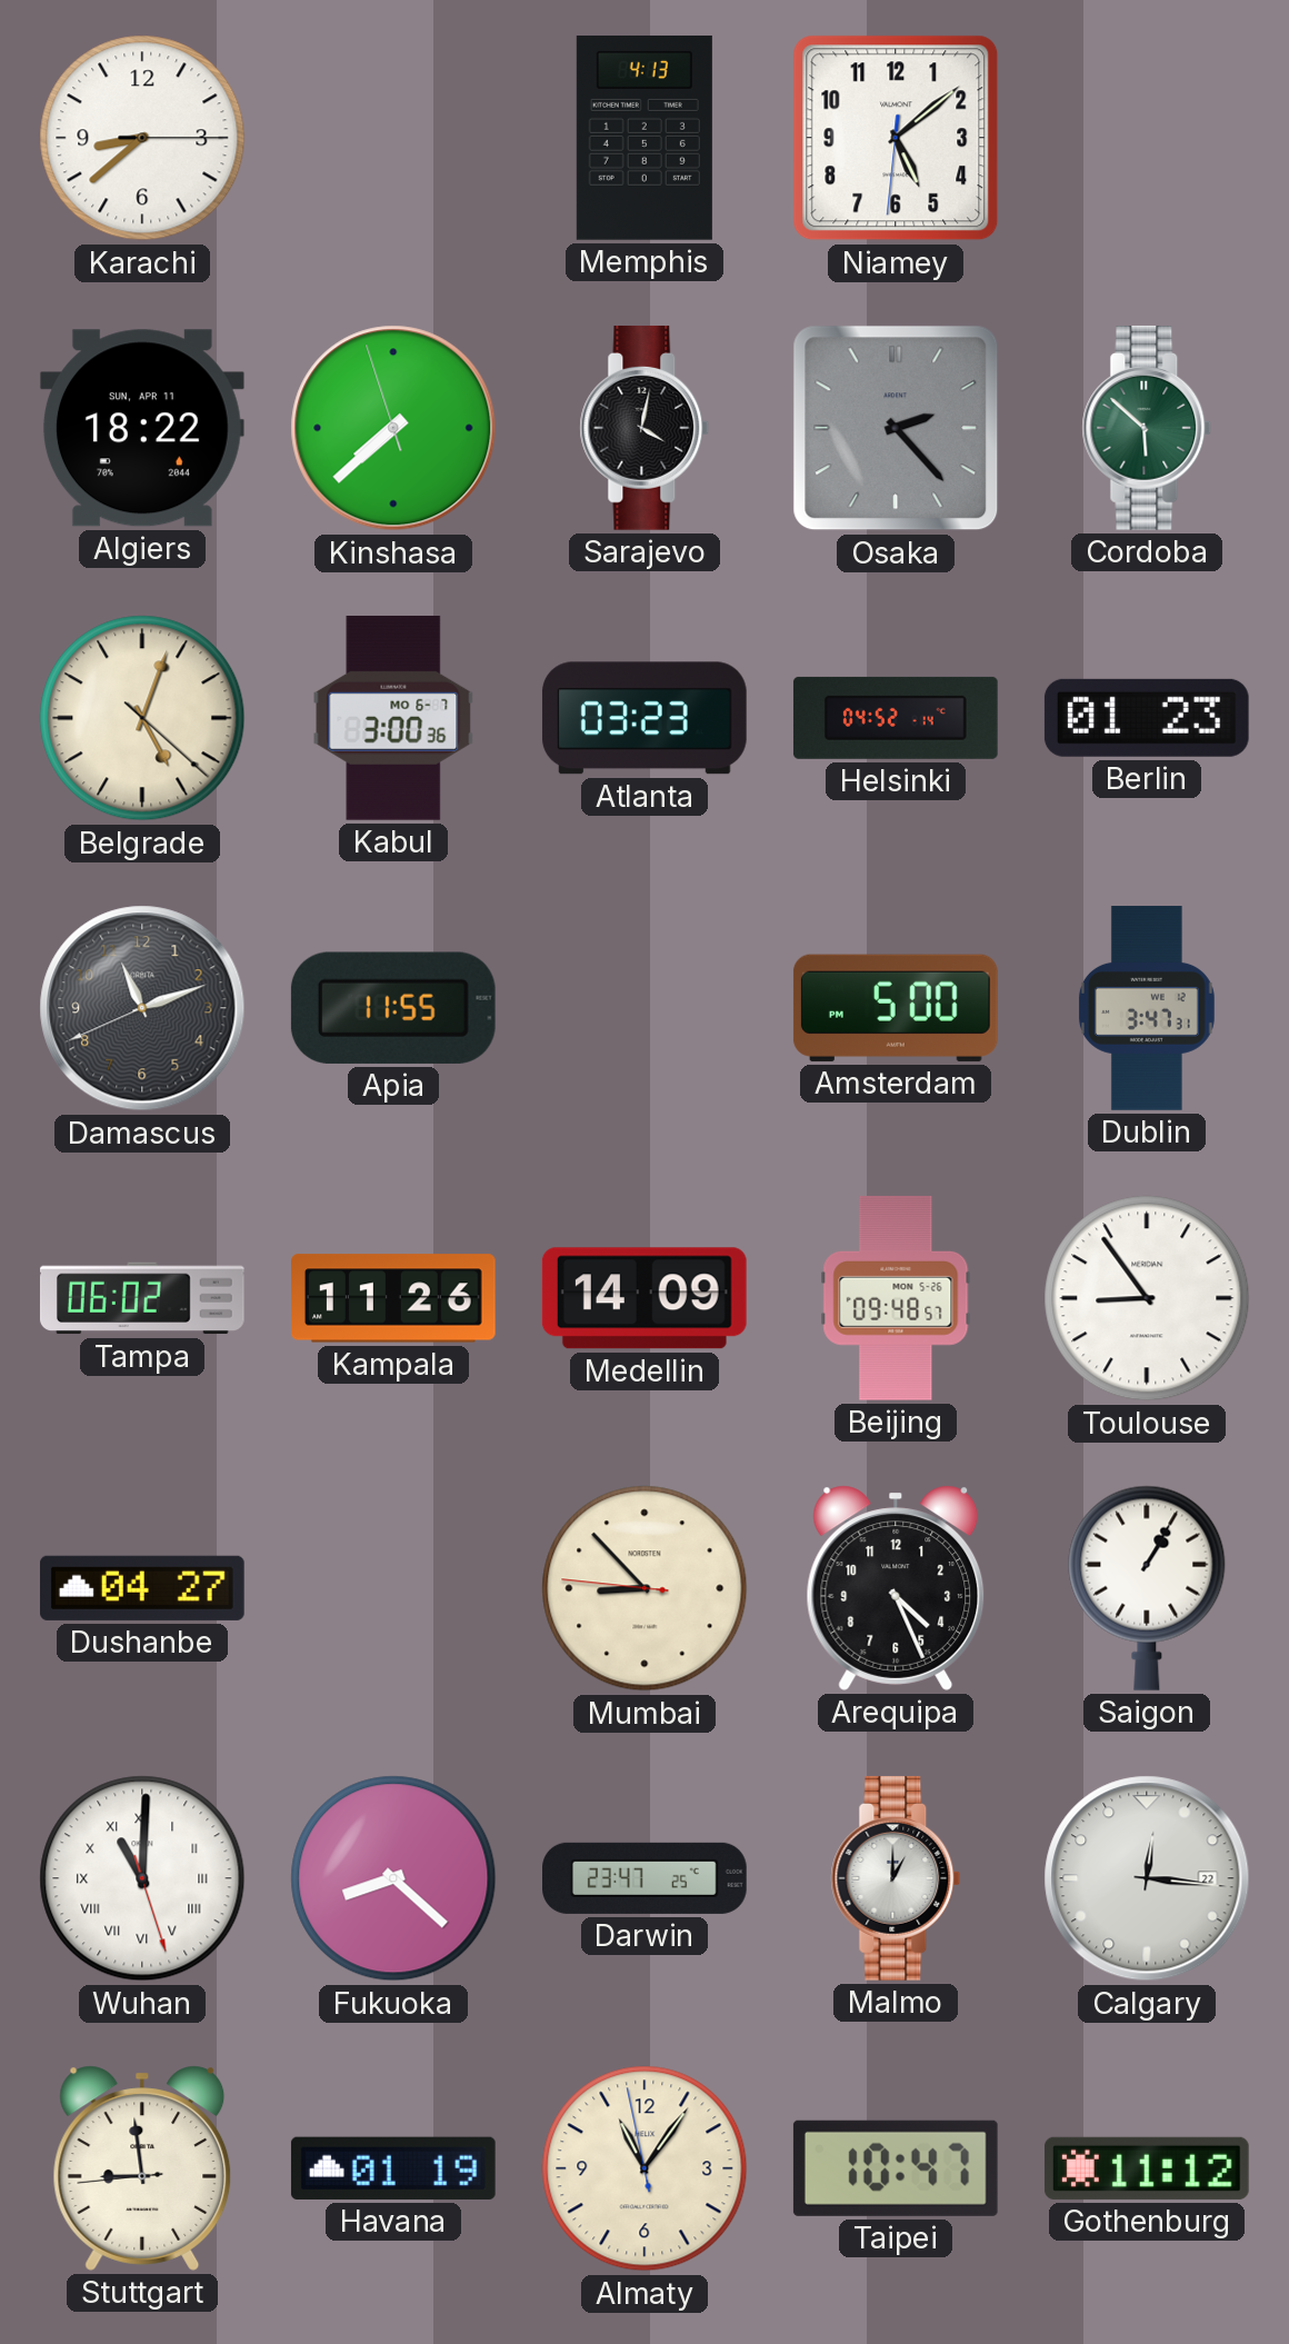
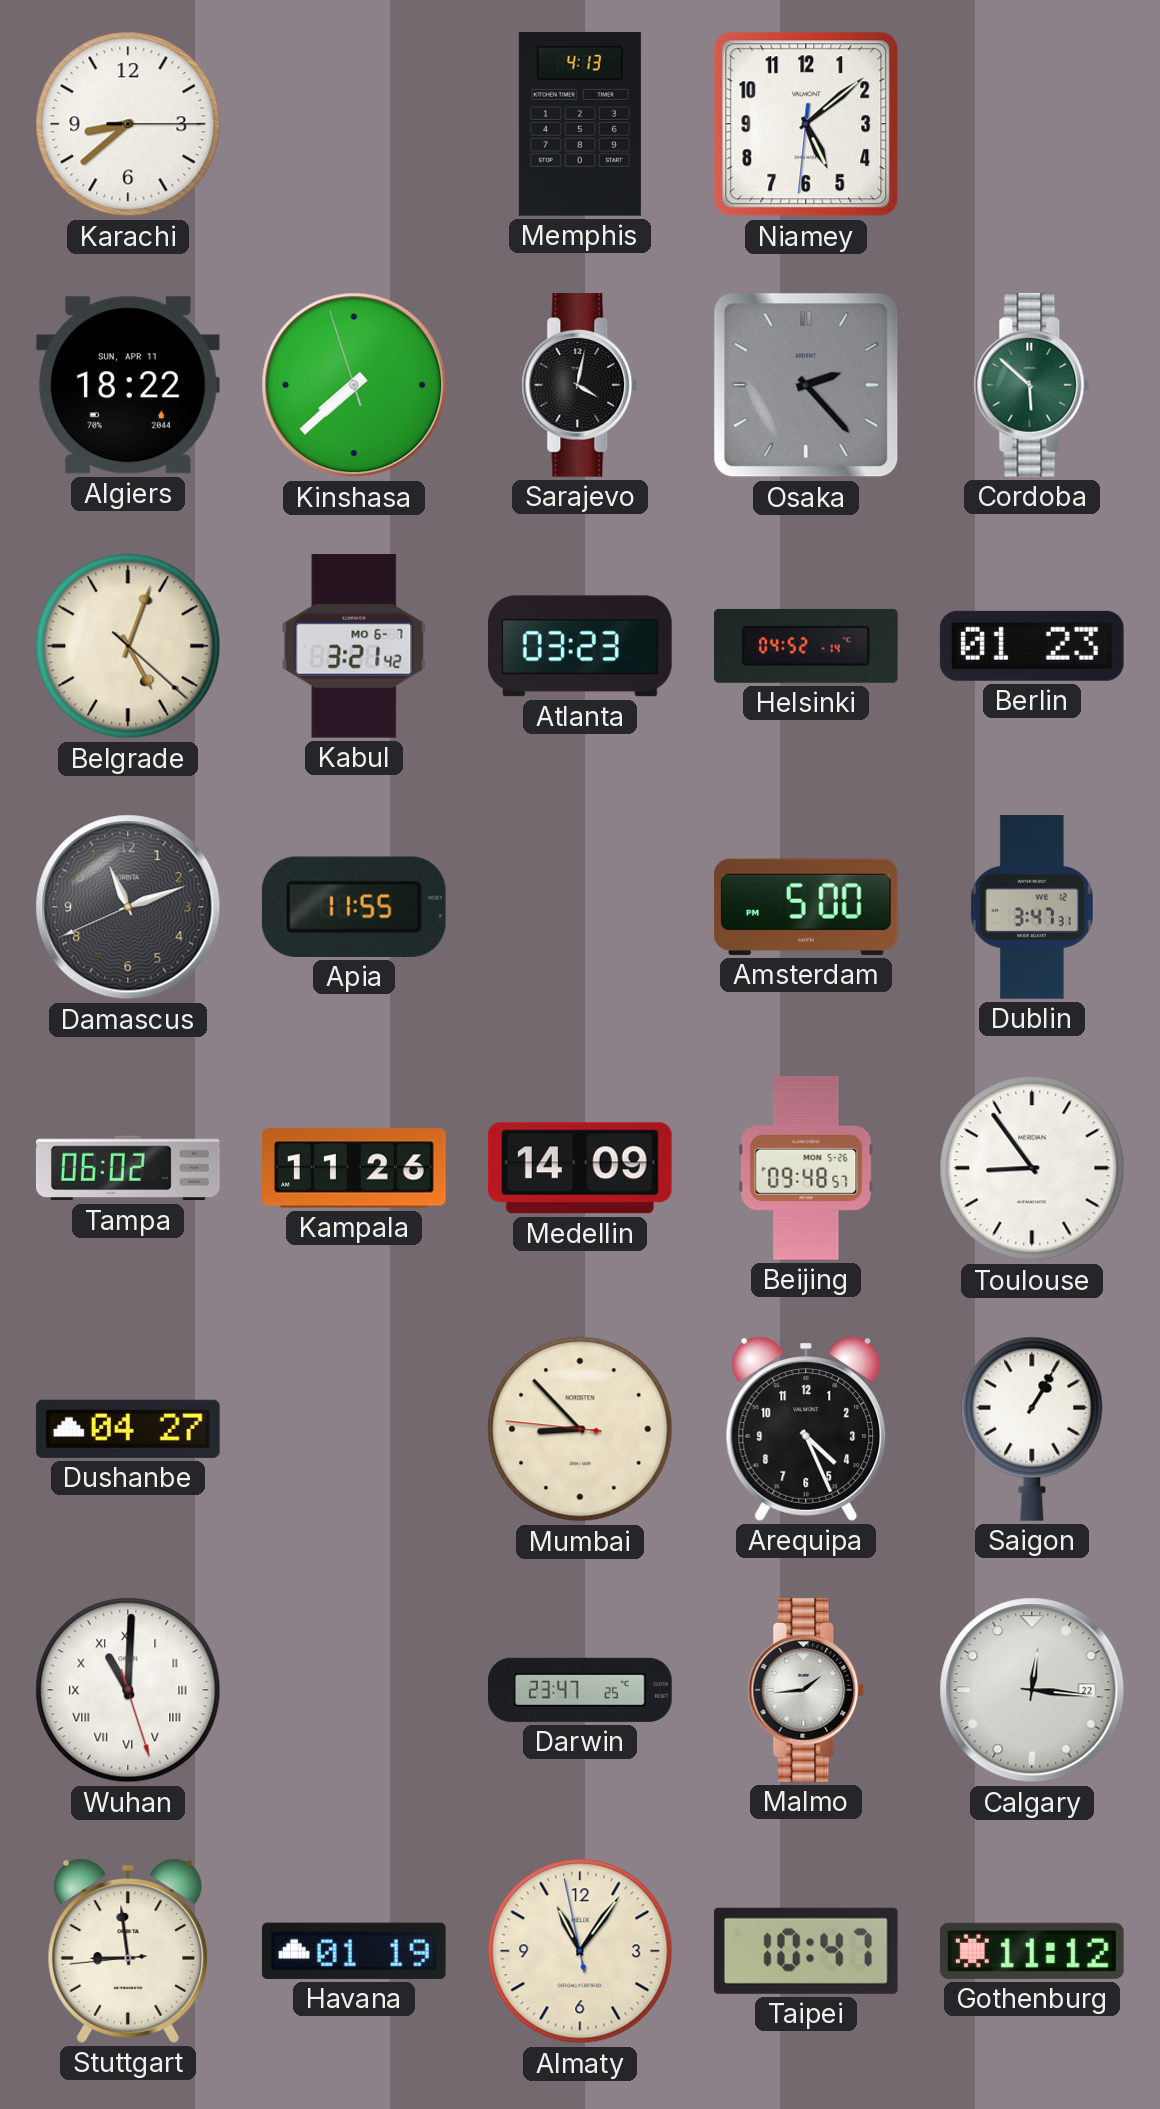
Kabul: 3:00 -> 3:21
Fukuoka: 8:22 -> none
Malmo: 1:00 -> 1:44
